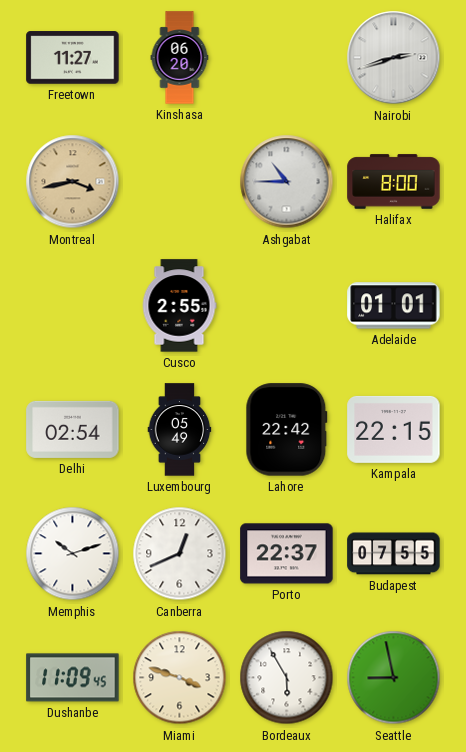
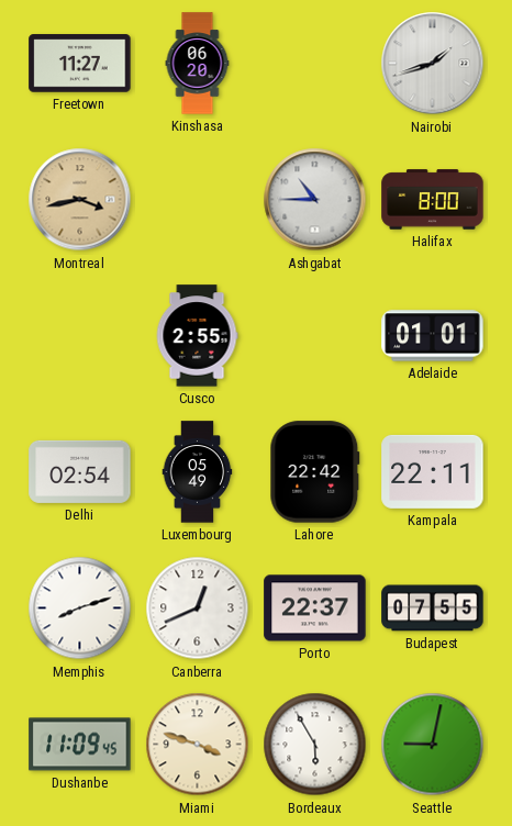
Nairobi: 2:42 -> 1:42
Kampala: 22:15 -> 22:11
Memphis: 10:12 -> 8:12
Seattle: 8:58 -> 9:02
